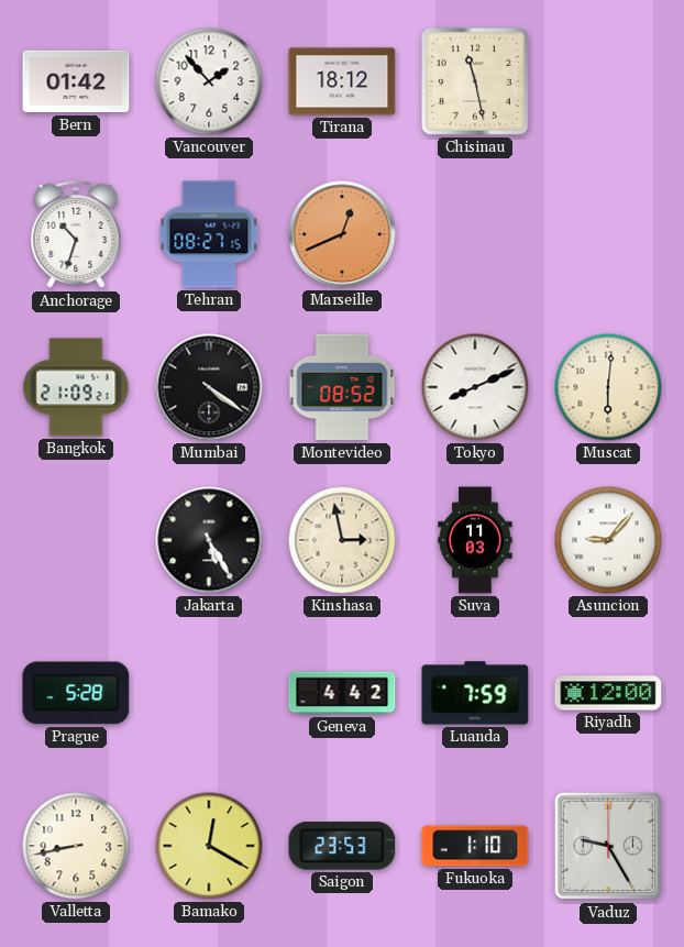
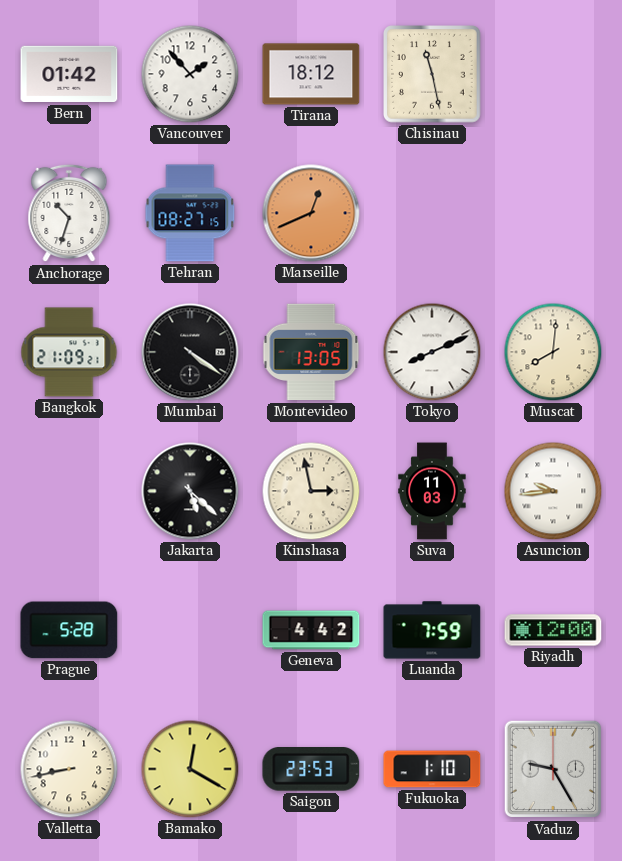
Montevideo: 08:52 -> 13:05
Muscat: 6:01 -> 8:01
Jakarta: 5:25 -> 5:22
Asuncion: 9:07 -> 9:44
